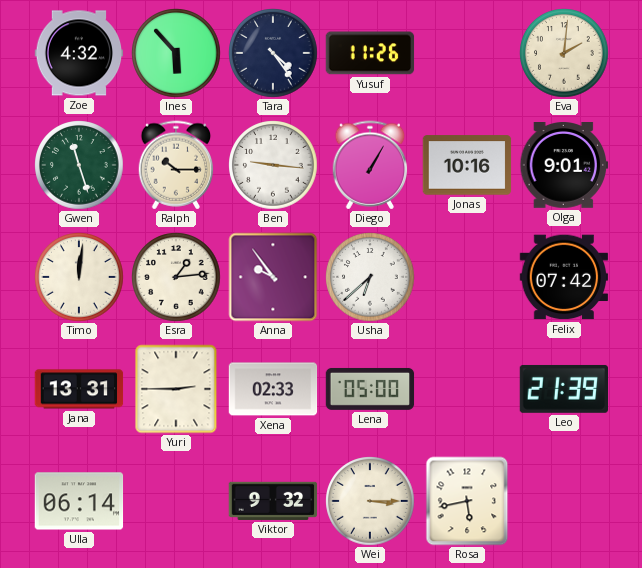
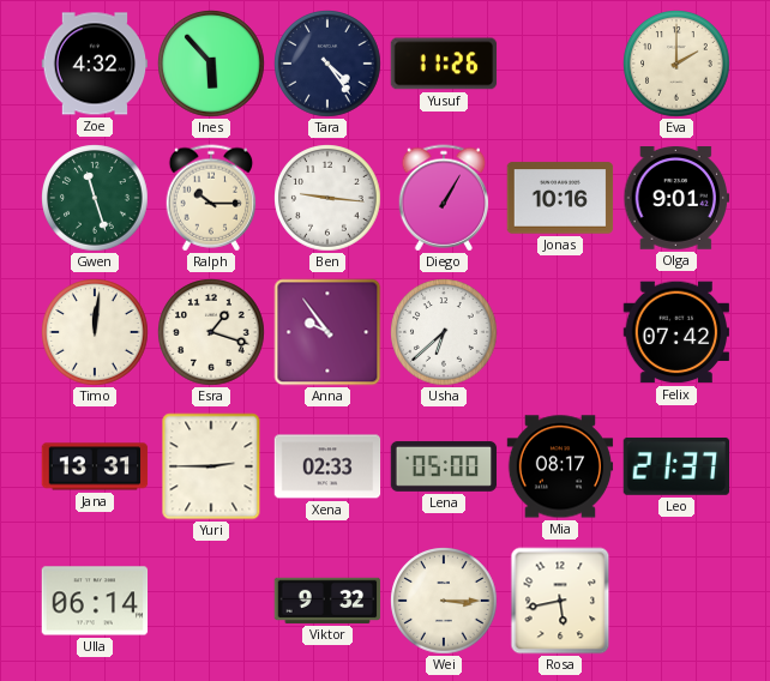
Eva: 2:01 -> 2:00
Esra: 1:14 -> 1:18
Mia: none -> 08:17
Leo: 21:39 -> 21:37
